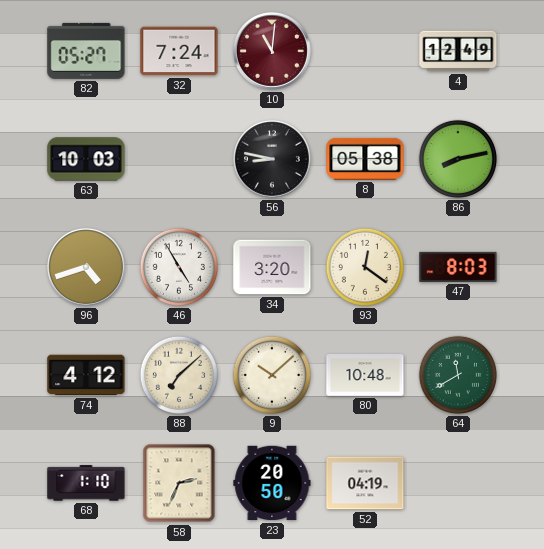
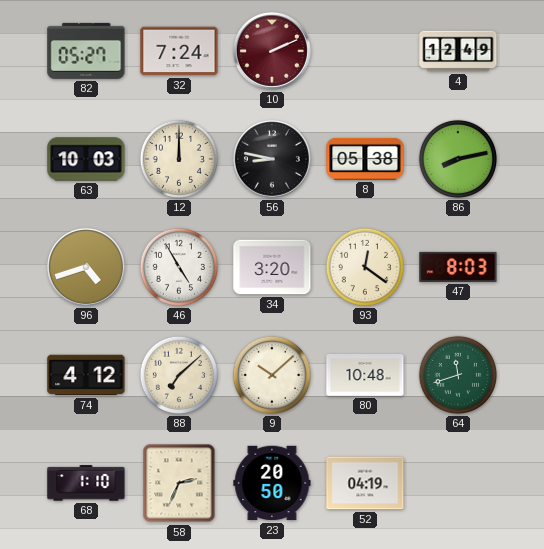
10: 11:01 -> 2:11
12: none -> 12:00
64: 11:40 -> 11:42
